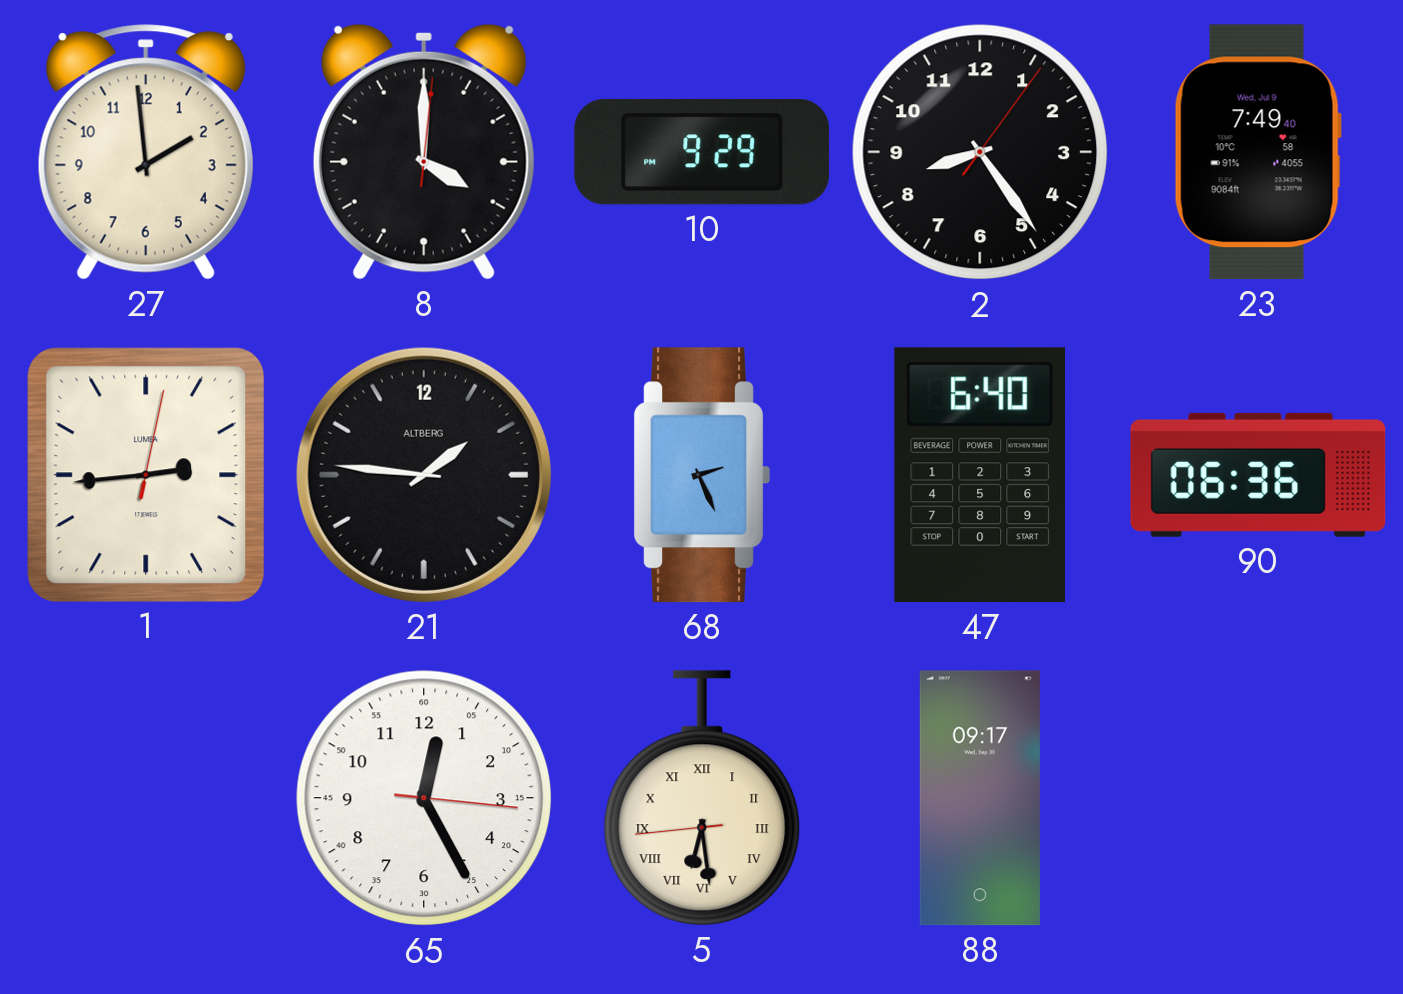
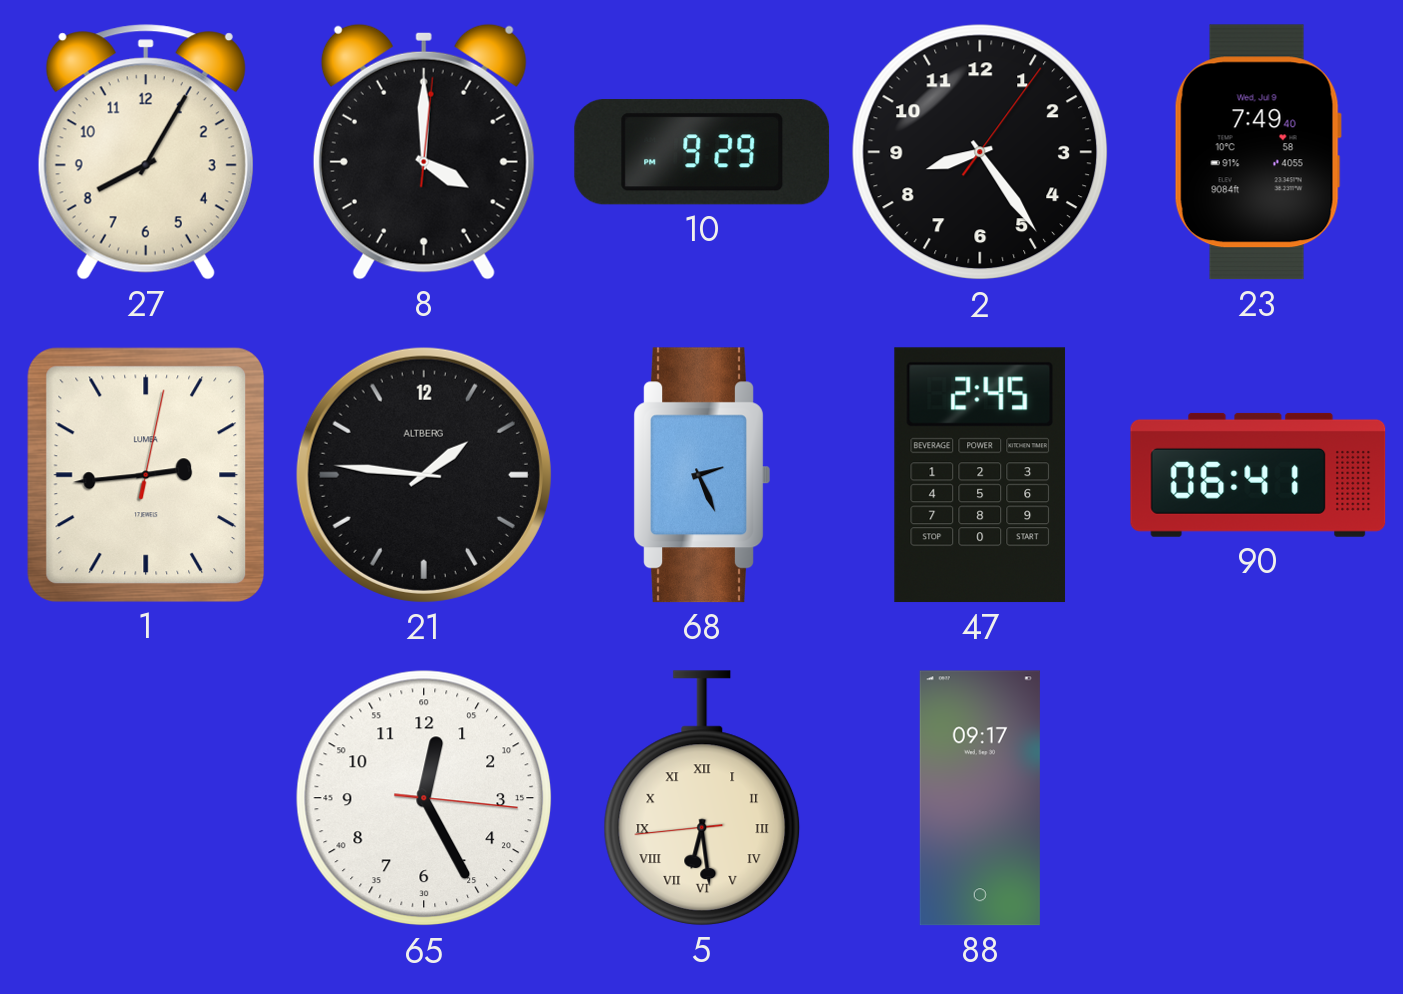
27: 1:59 -> 8:05
47: 6:40 -> 2:45
90: 06:36 -> 06:41
